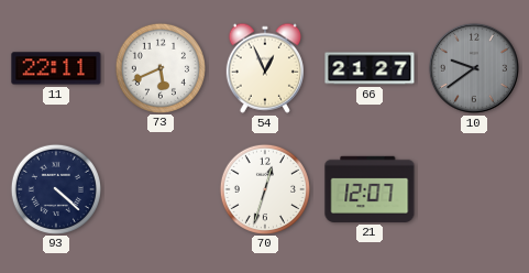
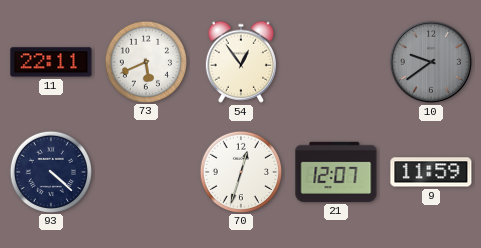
54: 12:56 -> 12:54
66: 21:27 -> none
9: none -> 11:59
